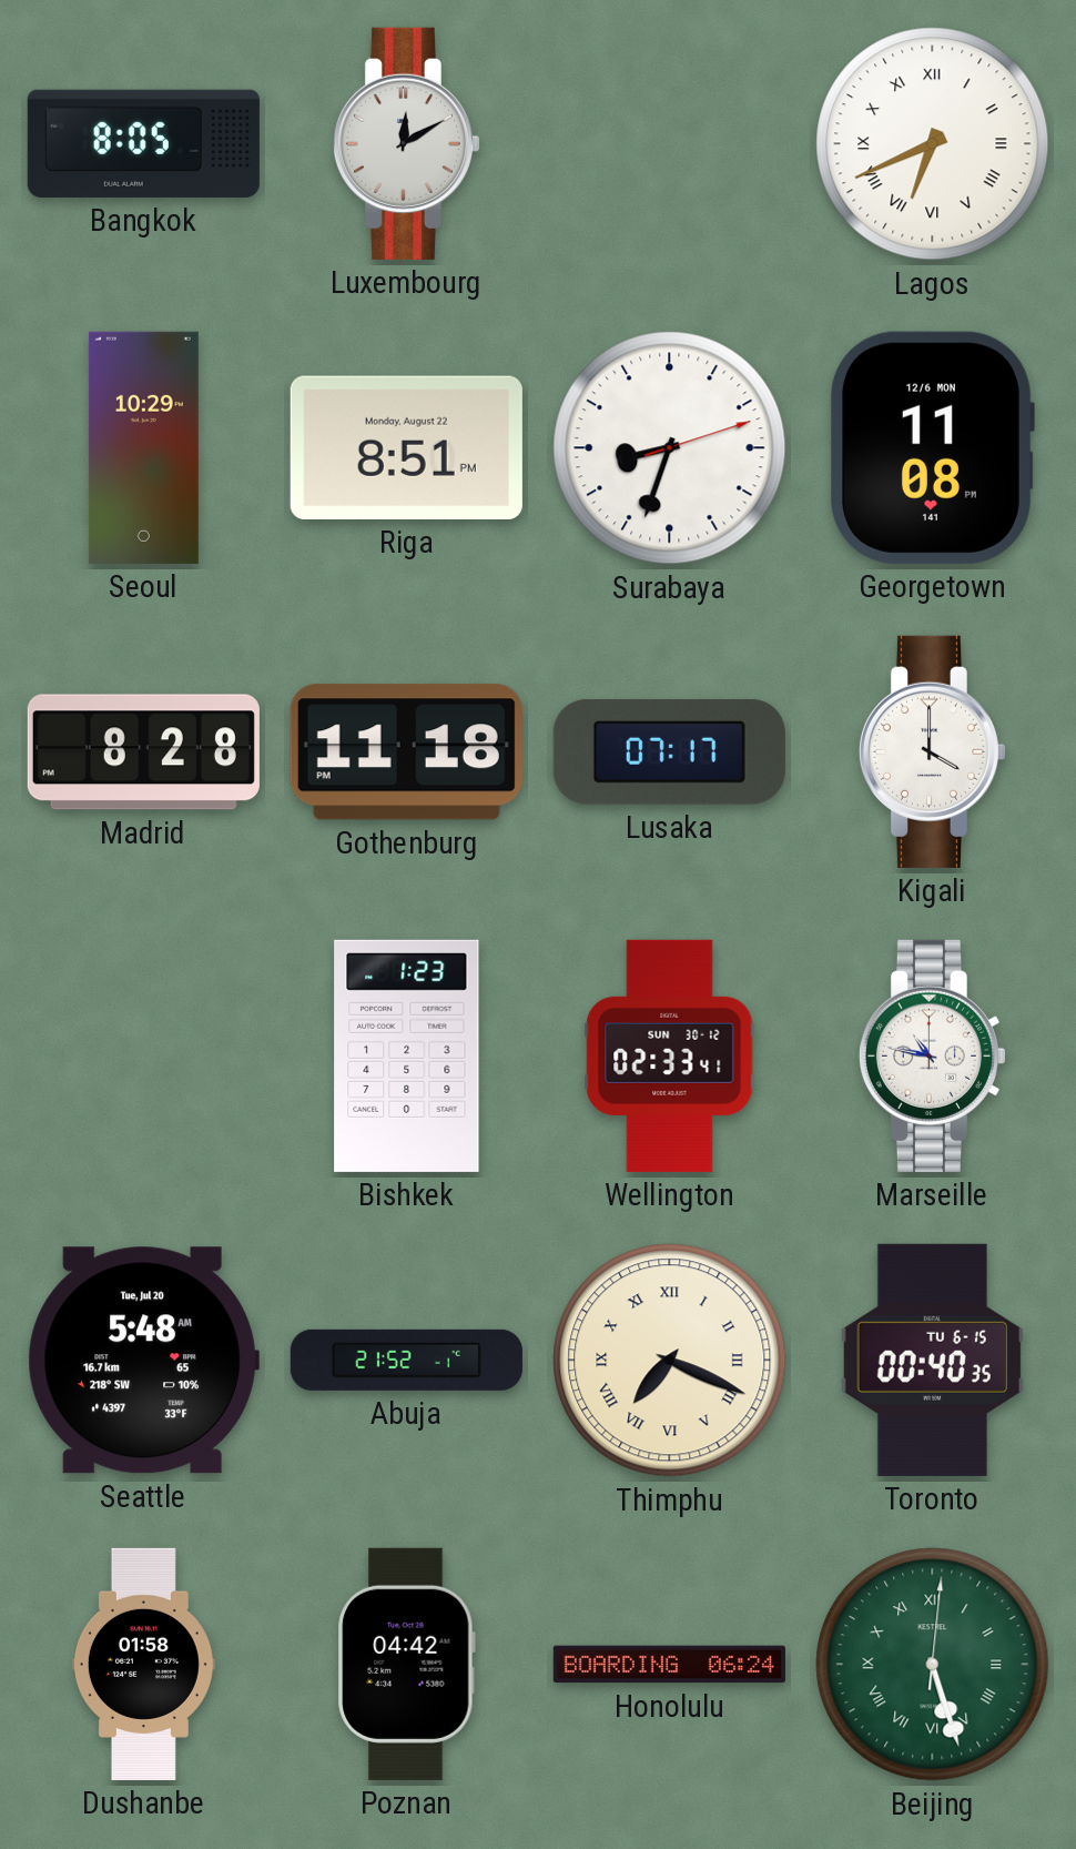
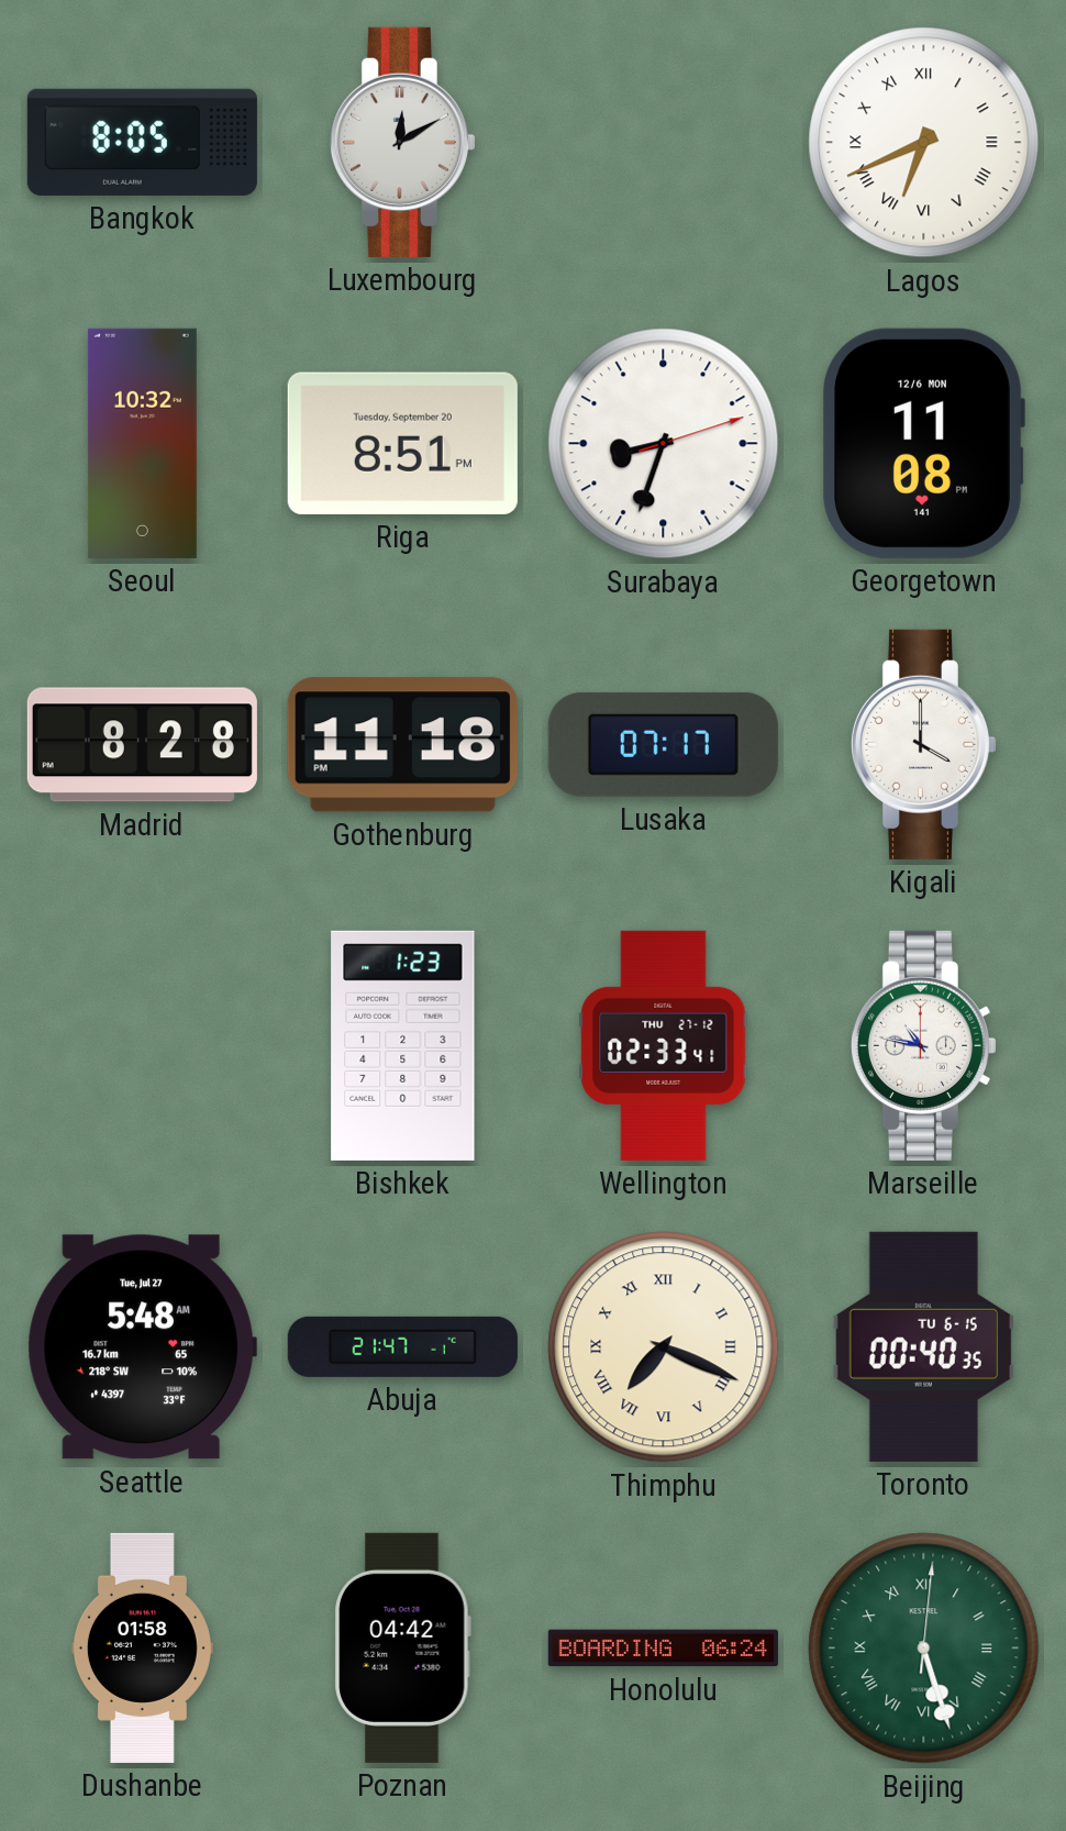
Seoul: 10:29 -> 10:32
Riga date: Monday, August 22 -> Tuesday, September 20
Wellington date: SUN 30-12 -> THU 27-12
Seattle date: Tue, Jul 20 -> Tue, Jul 27
Abuja: 21:52 -> 21:47
